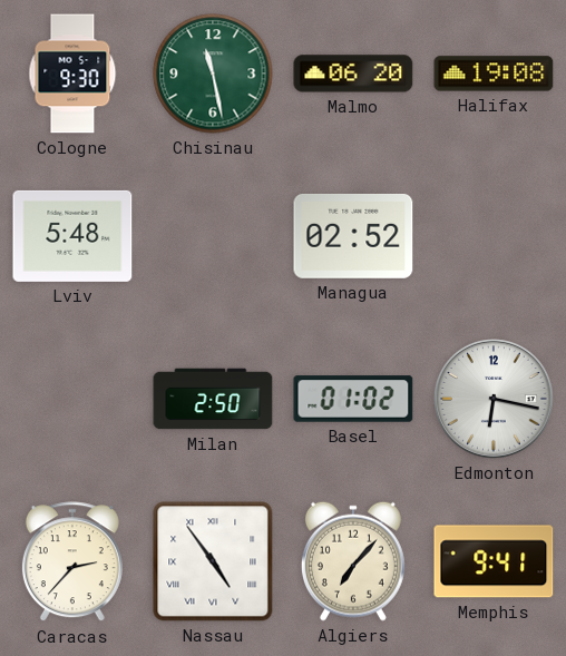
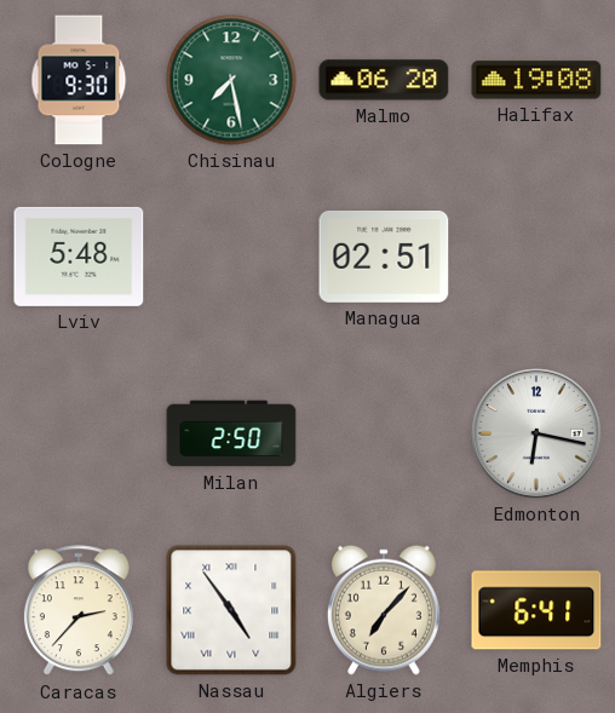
Chisinau: 11:28 -> 7:28
Managua: 02:52 -> 02:51
Basel: 01:02 -> none
Memphis: 9:41 -> 6:41
